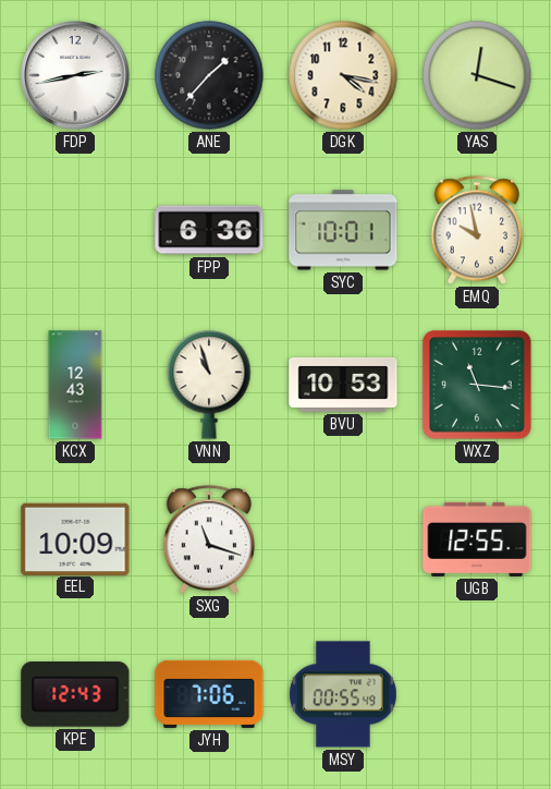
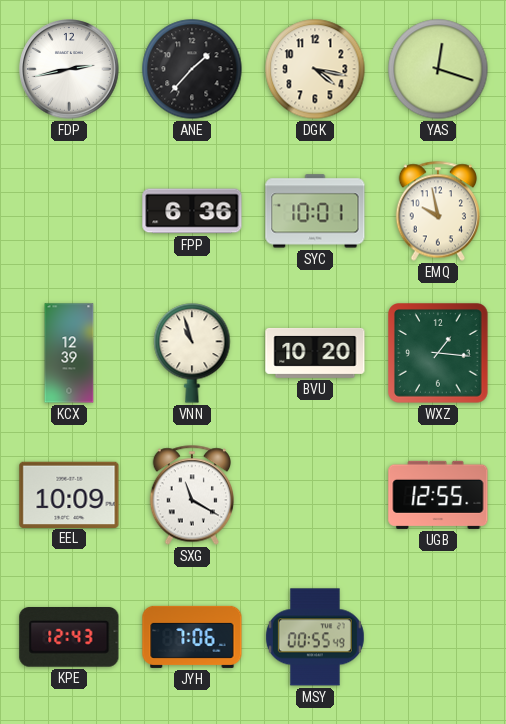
KCX: 12:43 -> 12:39
BVU: 10:53 -> 10:20
WXZ: 11:16 -> 1:16
SXG: 11:18 -> 11:20
